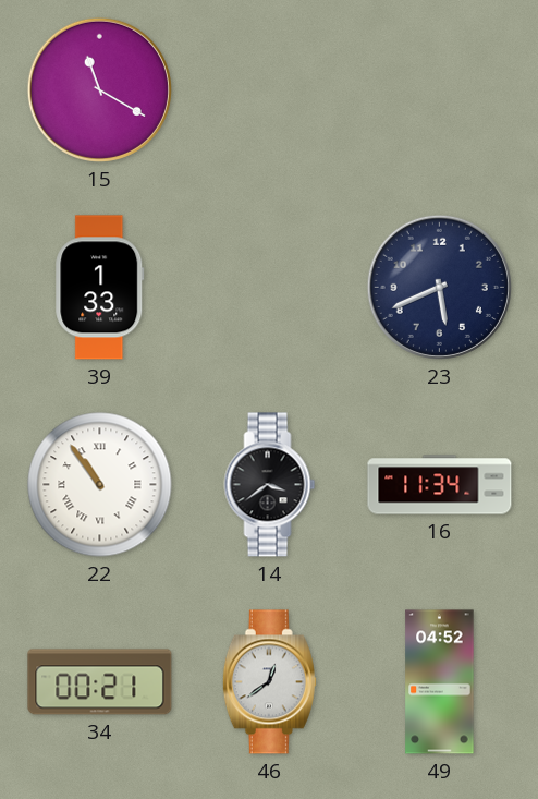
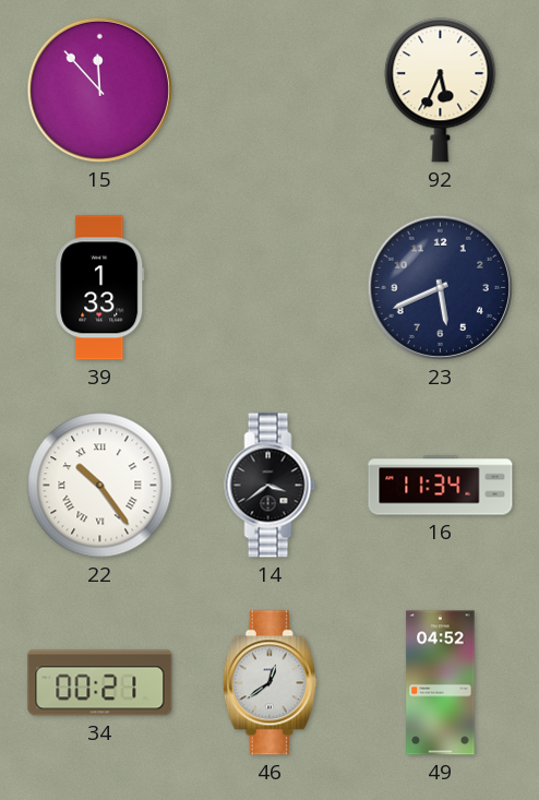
15: 11:20 -> 11:53
92: none -> 5:34
22: 10:54 -> 10:24
